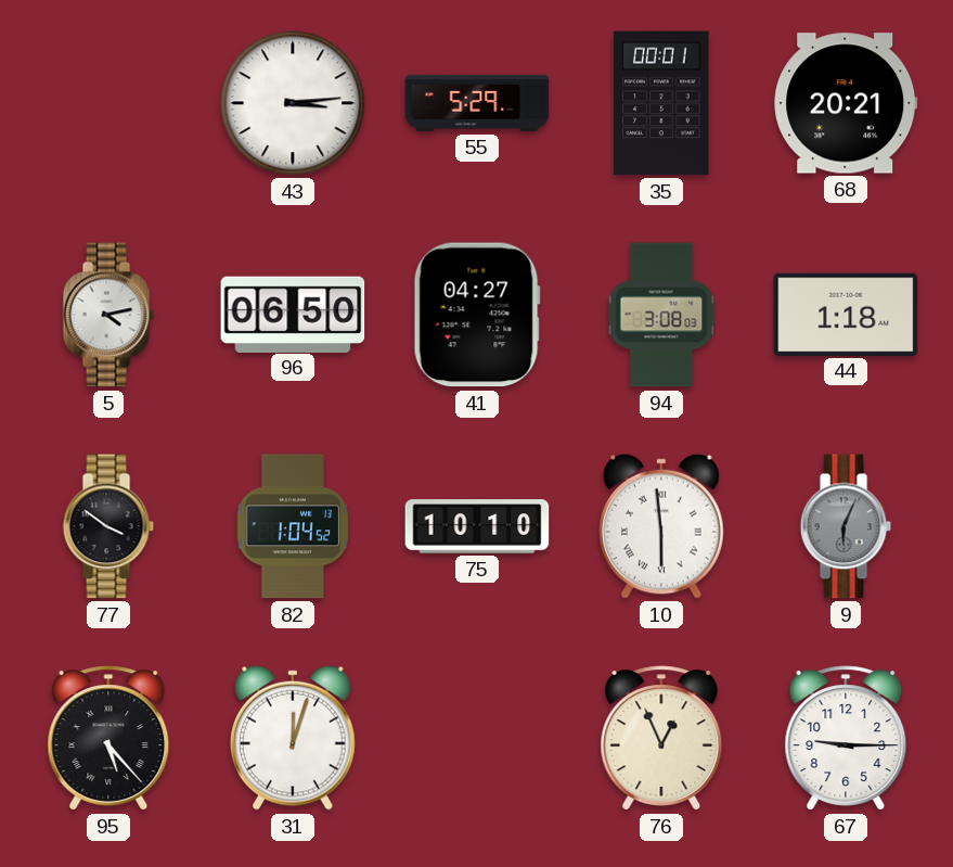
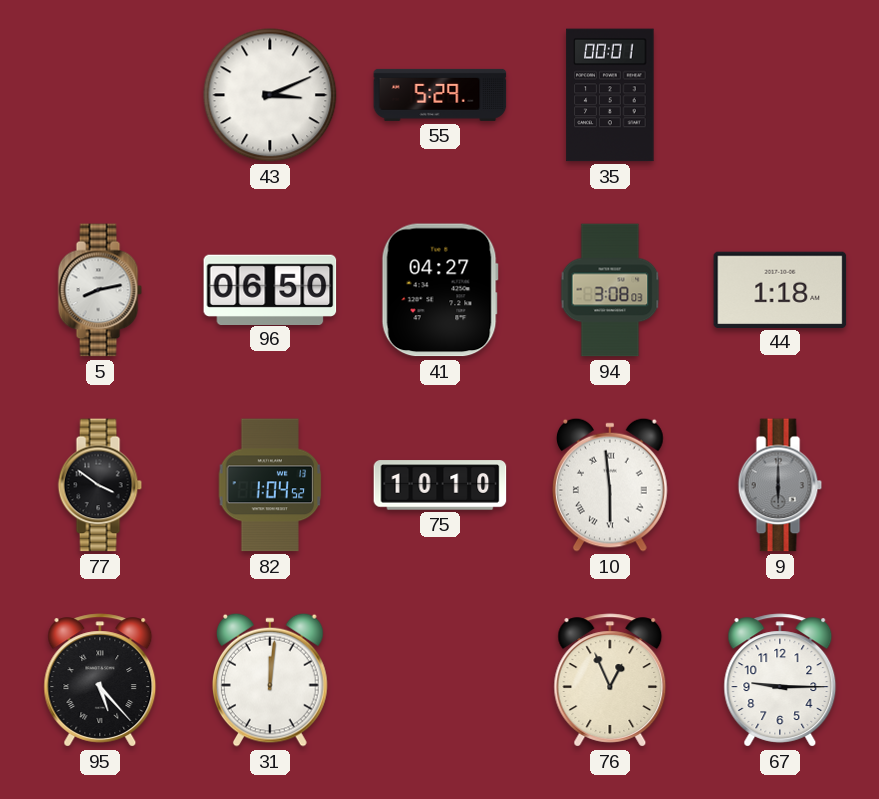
43: 3:14 -> 3:11
68: 20:21 -> none
5: 4:13 -> 8:13
9: 6:04 -> 6:00
31: 12:03 -> 12:01
